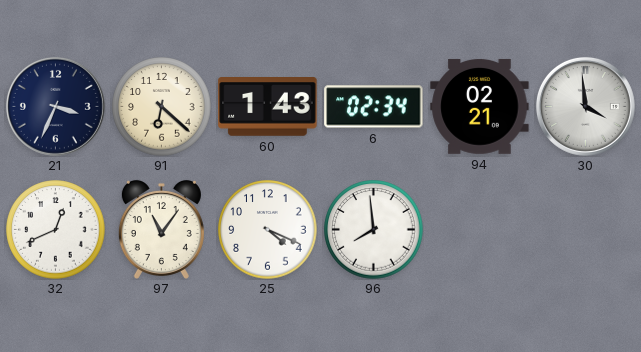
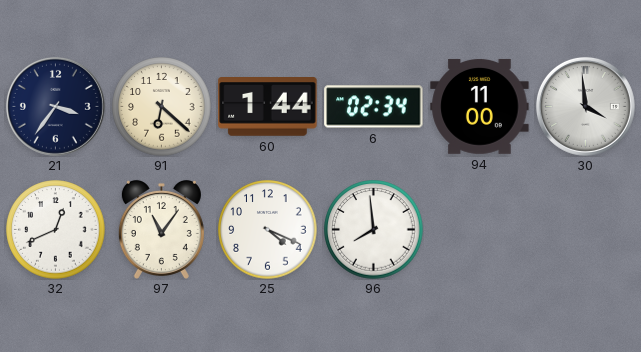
21: 3:34 -> 3:36
60: 1:43 -> 1:44
94: 02:21 -> 11:00
